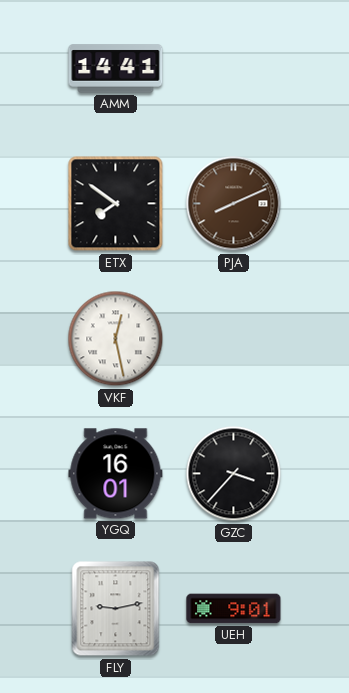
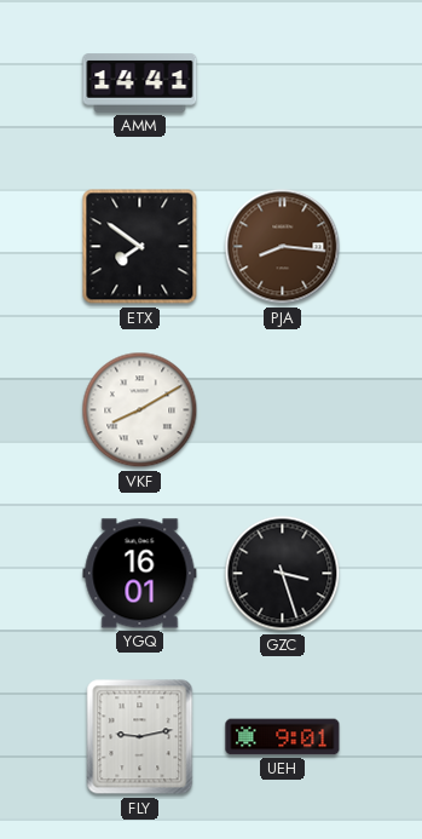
PJA: 8:11 -> 8:16
VKF: 12:28 -> 8:10
GZC: 3:37 -> 3:27
